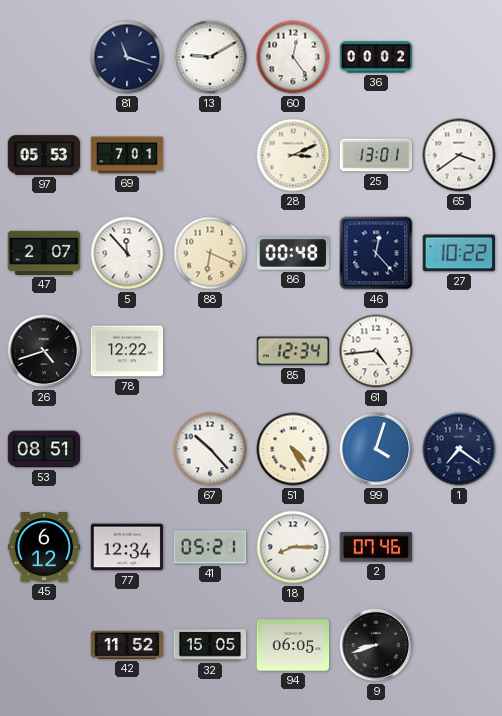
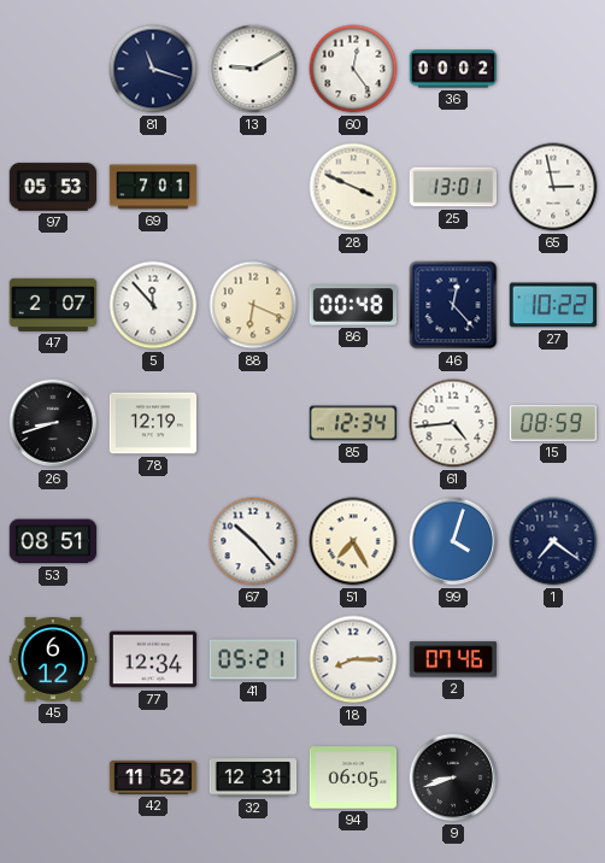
28: 3:11 -> 3:49
65: 3:39 -> 2:58
26: 4:42 -> 8:42
78: 12:22 -> 12:19
15: none -> 08:59
51: 4:25 -> 7:25
32: 15:05 -> 12:31
